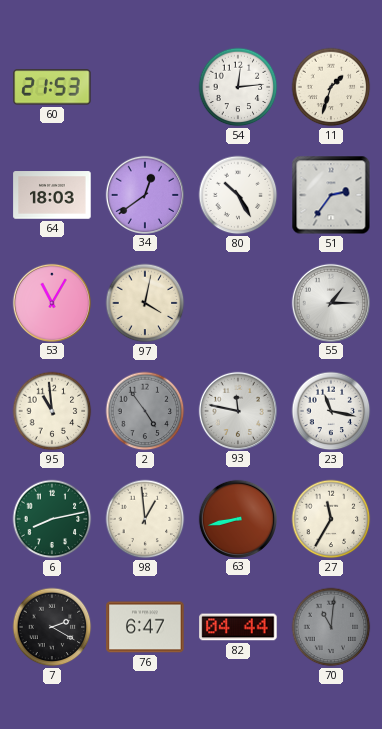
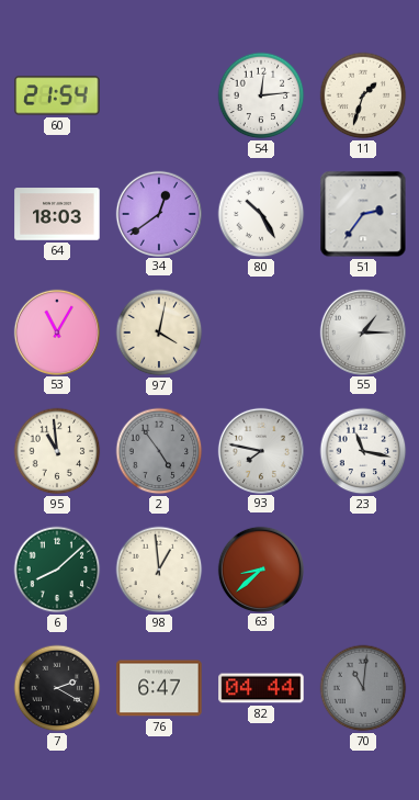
60: 21:53 -> 21:54
93: 11:47 -> 7:47
6: 8:13 -> 8:08
63: 8:43 -> 8:38
27: 11:35 -> none
